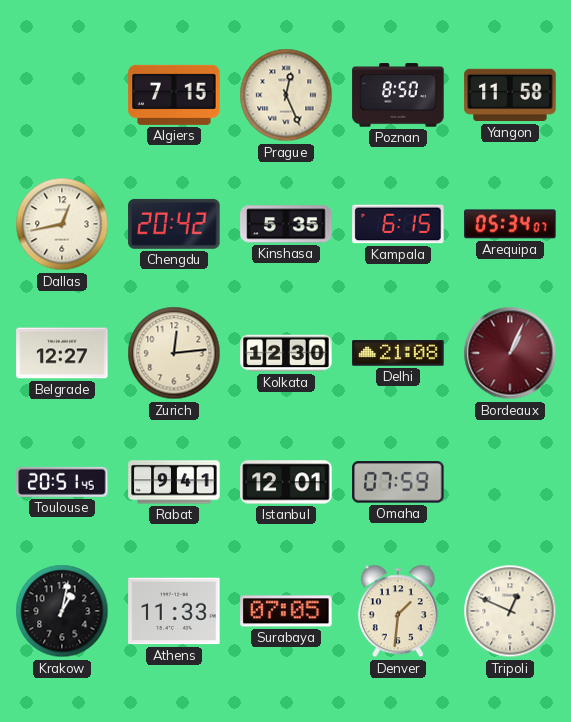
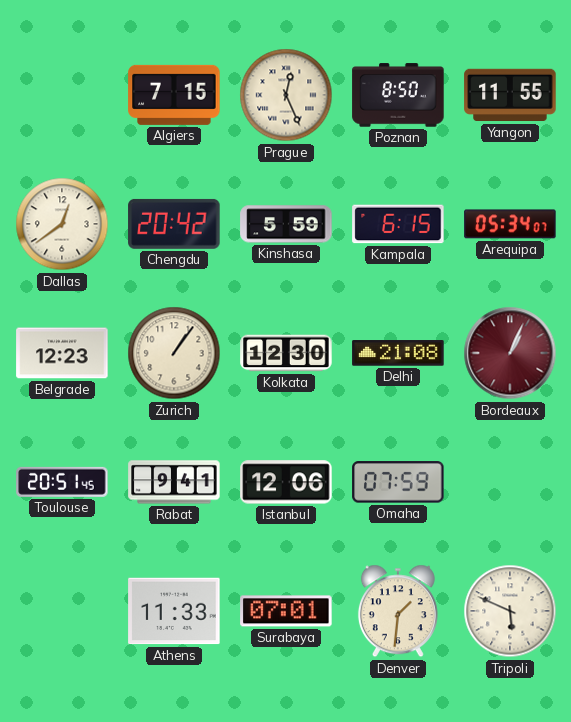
Yangon: 11:58 -> 11:55
Dallas: 12:43 -> 12:39
Kinshasa: 5:35 -> 5:59
Belgrade: 12:27 -> 12:23
Zurich: 12:14 -> 1:06
Istanbul: 12:01 -> 12:06
Krakow: 1:02 -> none
Surabaya: 07:05 -> 07:01
Tripoli: 12:49 -> 5:49
